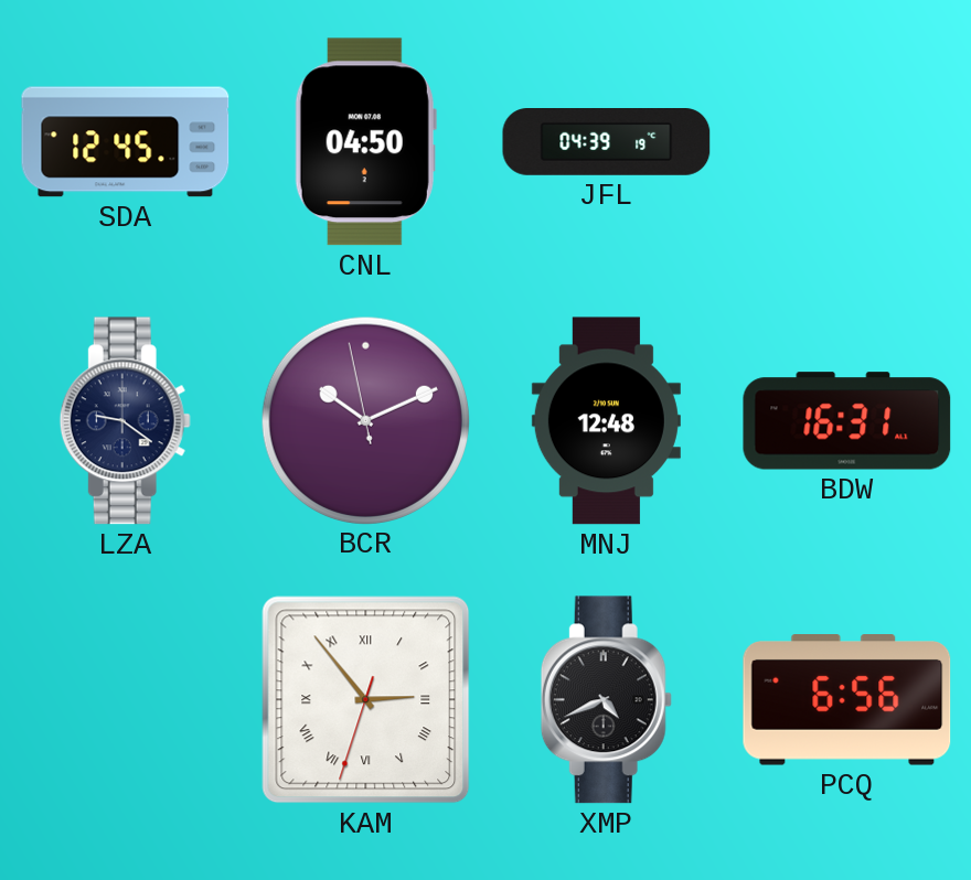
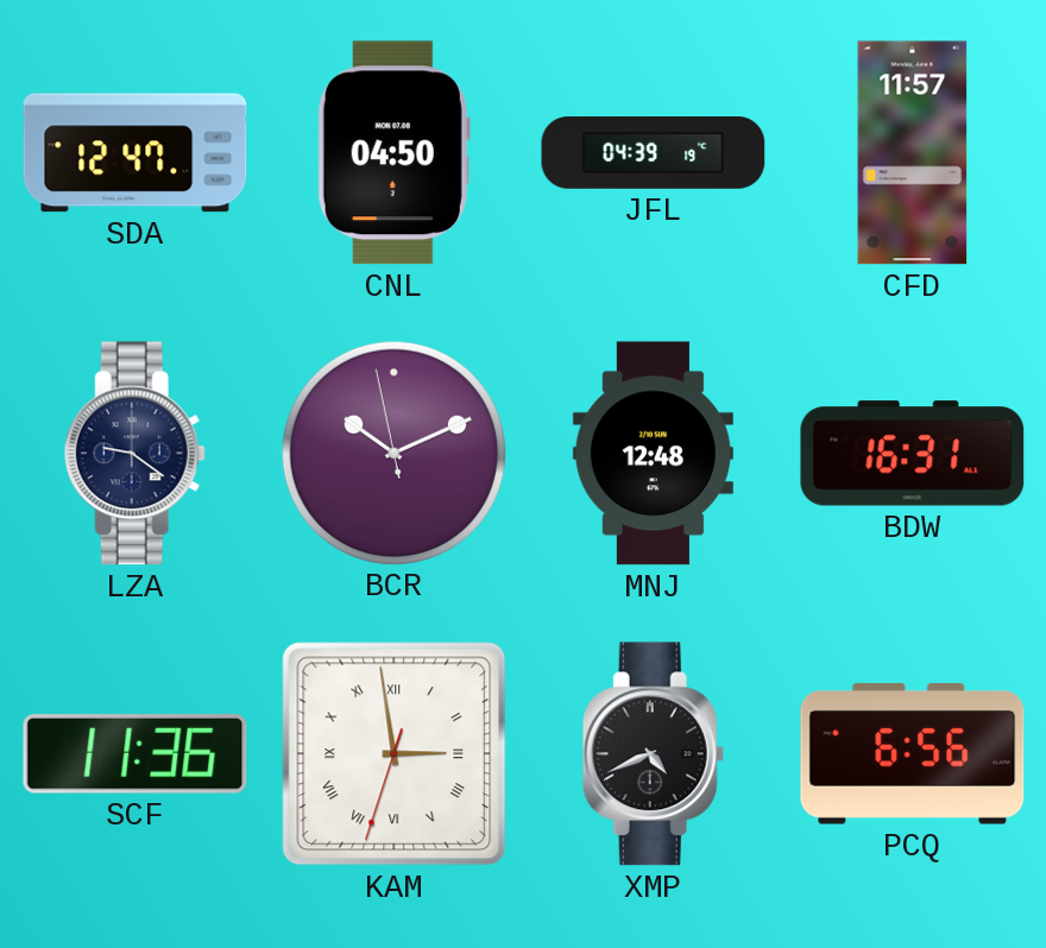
SDA: 12:45 -> 12:47
CFD: none -> 11:57
SCF: none -> 11:36
KAM: 2:53 -> 2:58
